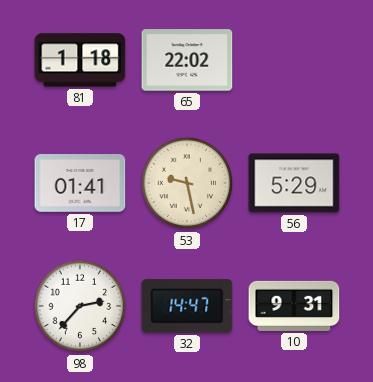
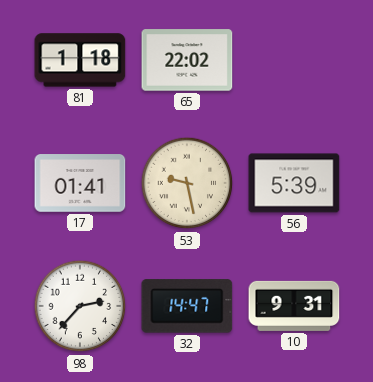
56: 5:29 -> 5:39
